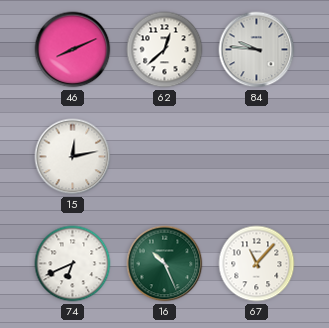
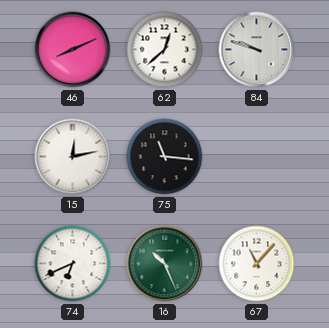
84: 9:46 -> 9:48
75: none -> 11:16
